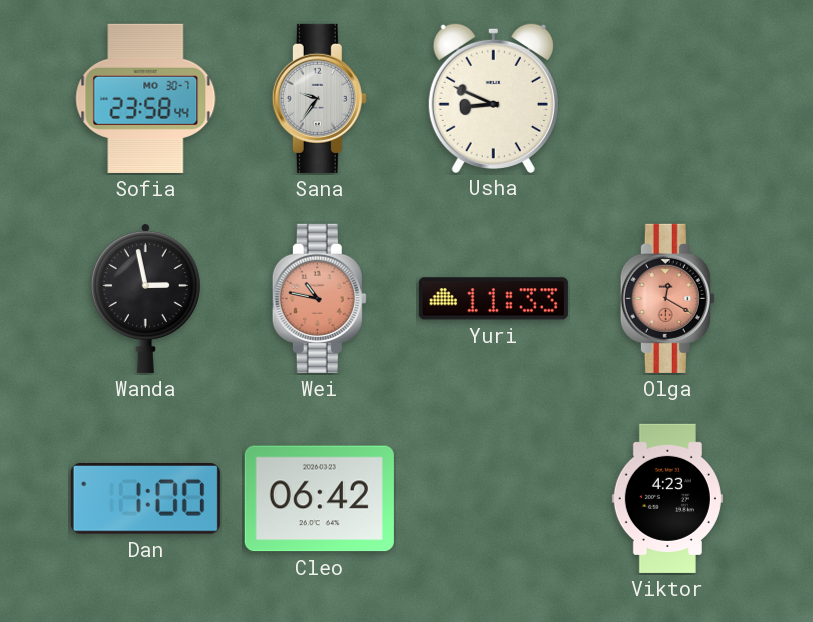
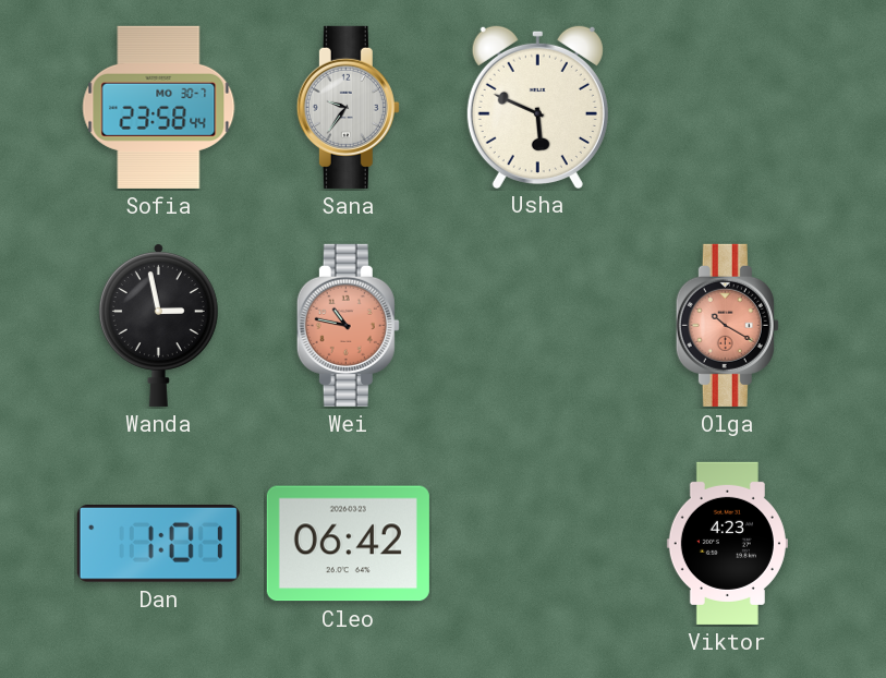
Usha: 8:49 -> 5:49
Yuri: 11:33 -> none
Olga: 12:20 -> 10:20
Dan: 1:00 -> 1:01
